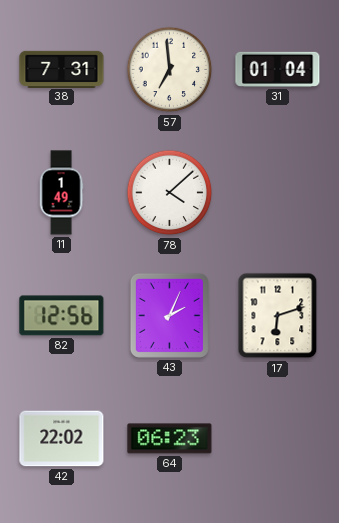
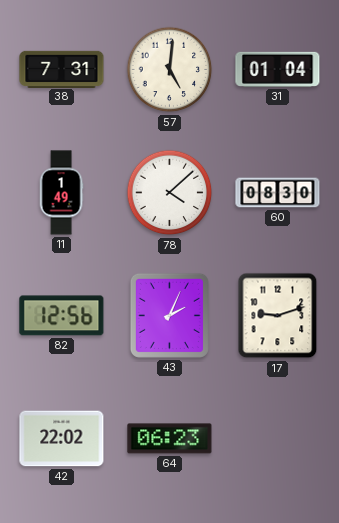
57: 6:59 -> 5:01
60: none -> 08:30
17: 6:12 -> 9:12
